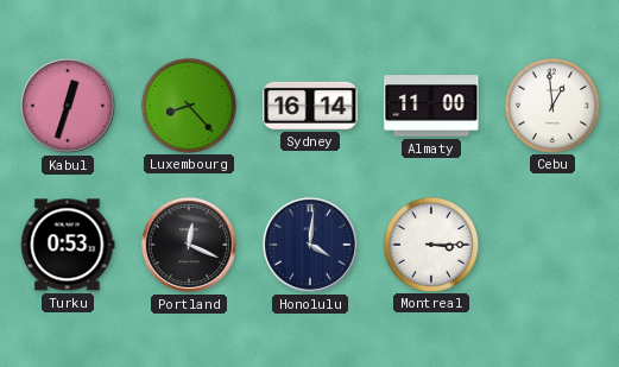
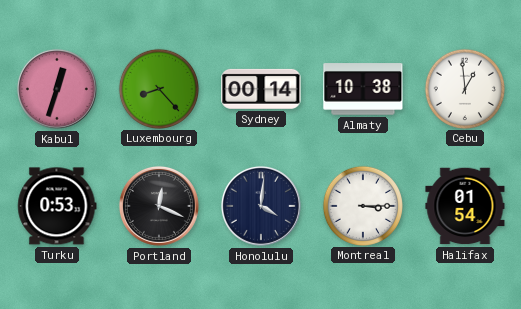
Sydney: 16:14 -> 00:14
Almaty: 11:00 -> 10:38
Halifax: none -> 01:54
